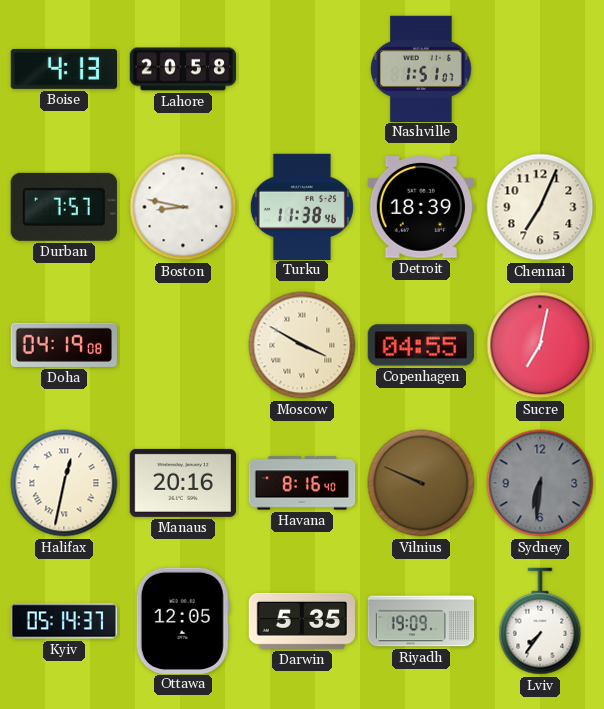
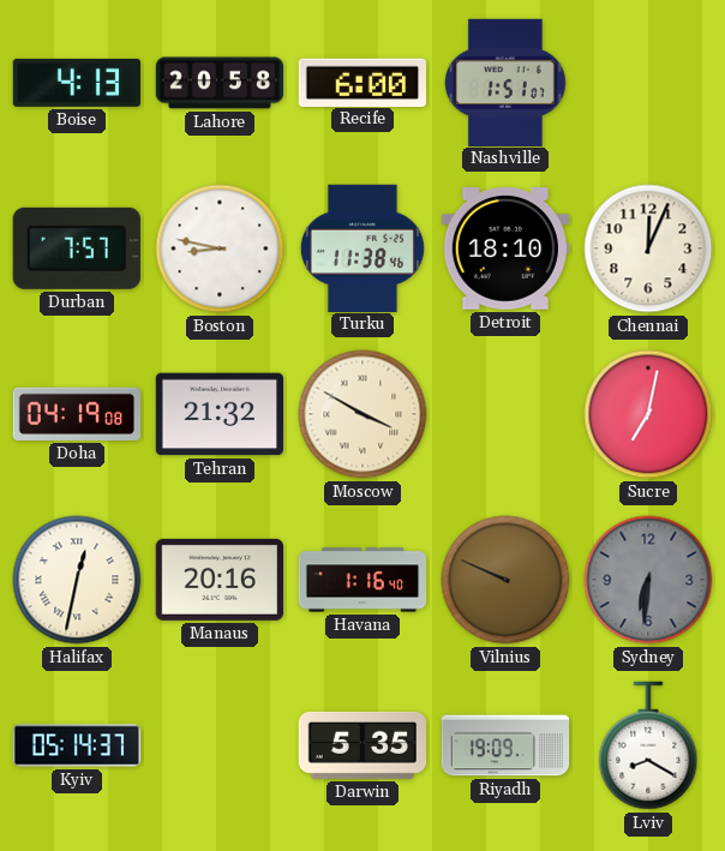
Recife: none -> 6:00
Detroit: 18:39 -> 18:10
Chennai: 7:04 -> 12:04
Tehran: none -> 21:32
Copenhagen: 04:55 -> none
Havana: 8:16 -> 1:16
Ottawa: 12:05 -> none
Lviv: 7:36 -> 8:20
